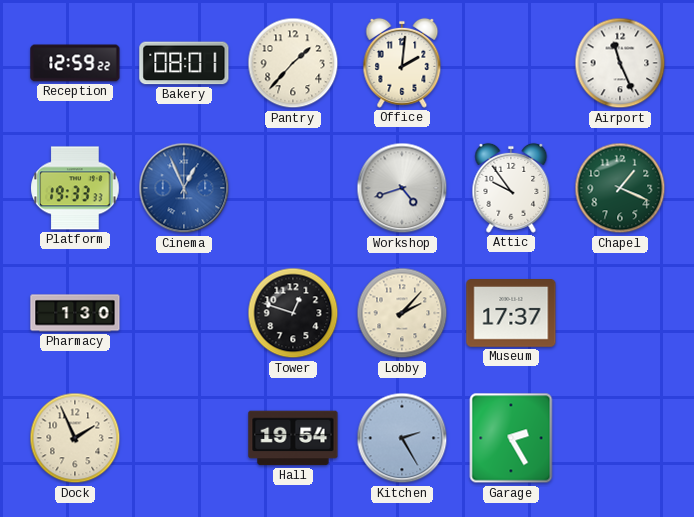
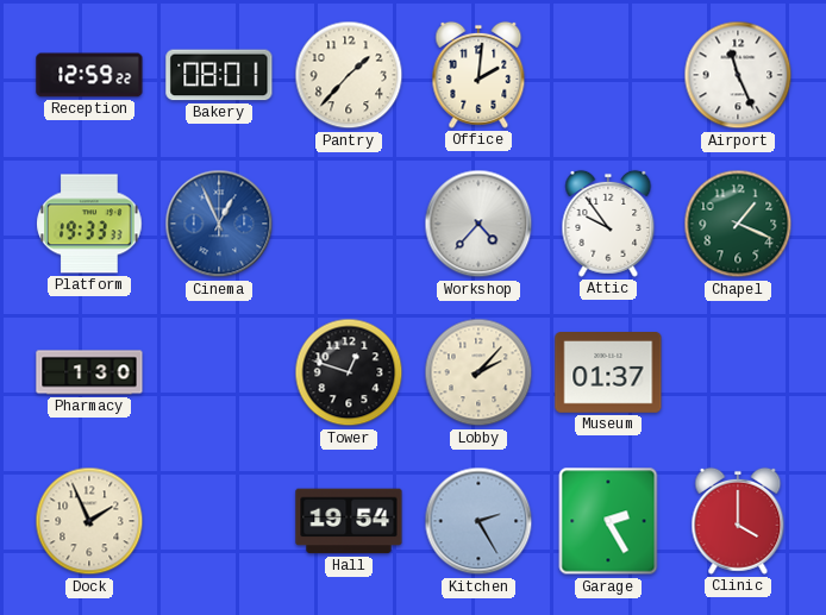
Workshop: 4:42 -> 4:37
Museum: 17:37 -> 01:37
Clinic: none -> 4:00
